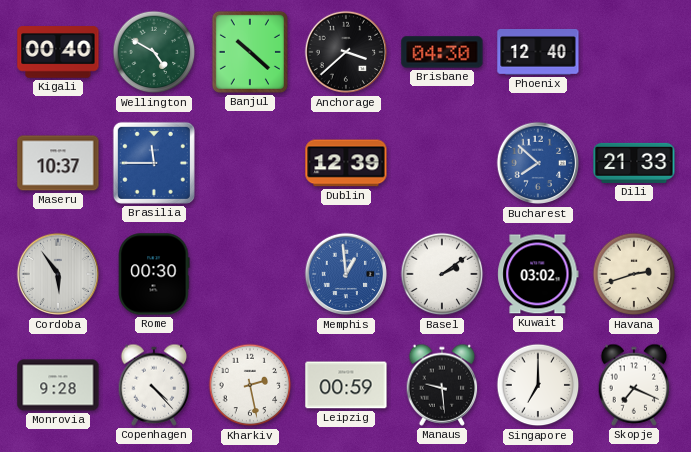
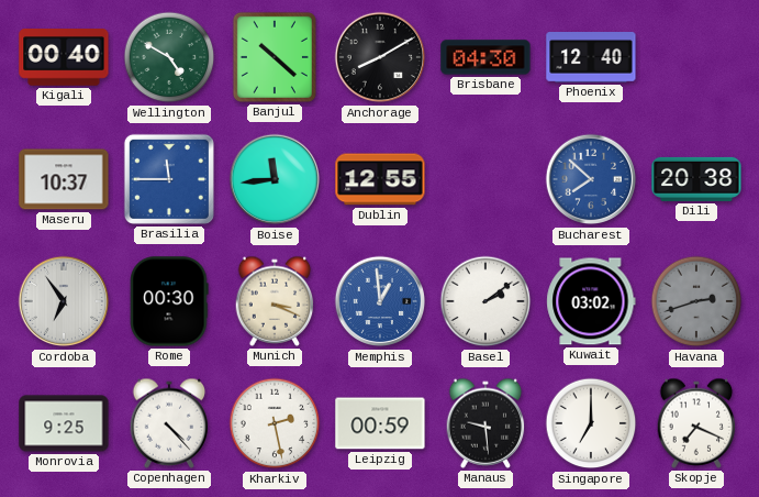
Anchorage: 3:38 -> 8:10
Boise: none -> 11:44
Dublin: 12:39 -> 12:55
Dili: 21:33 -> 20:38
Cordoba: 5:54 -> 6:54
Munich: none -> 3:19
Havana dial: cream -> grey
Monrovia: 9:28 -> 9:25
